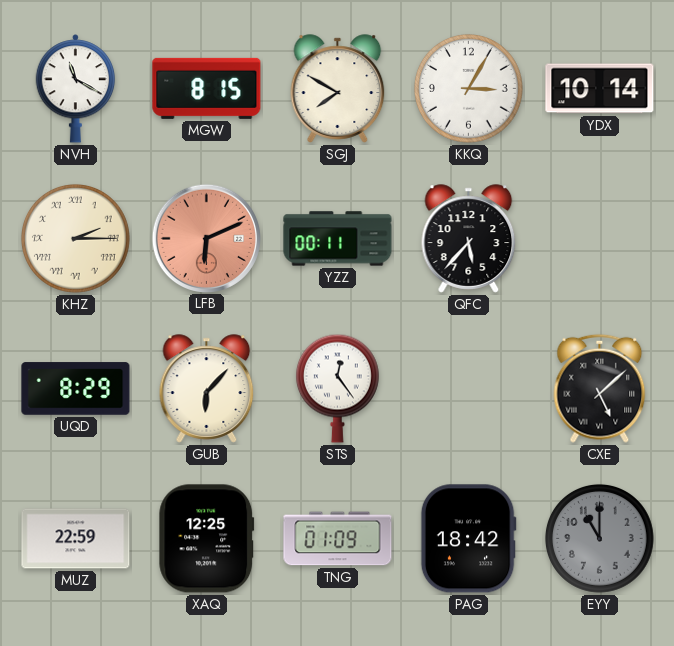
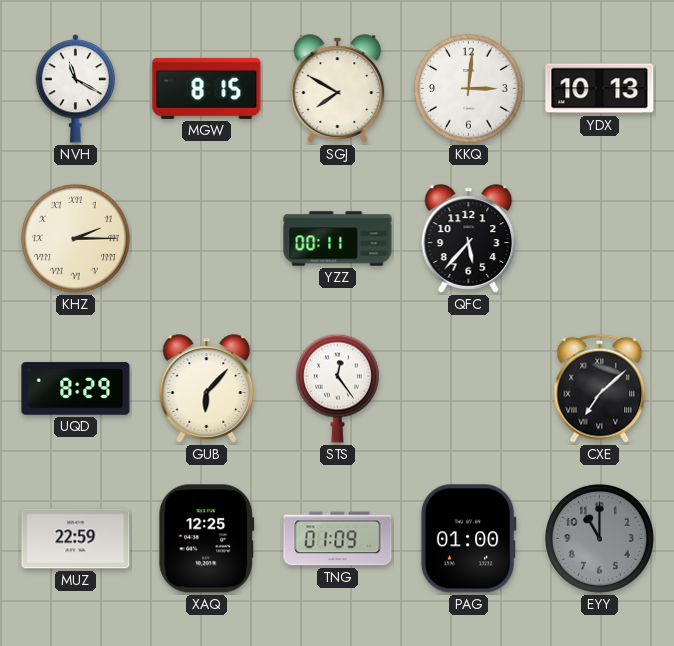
KKQ: 3:05 -> 3:01
YDX: 10:14 -> 10:13
LFB: 6:11 -> none
CXE: 5:08 -> 7:08
PAG: 18:42 -> 01:00
